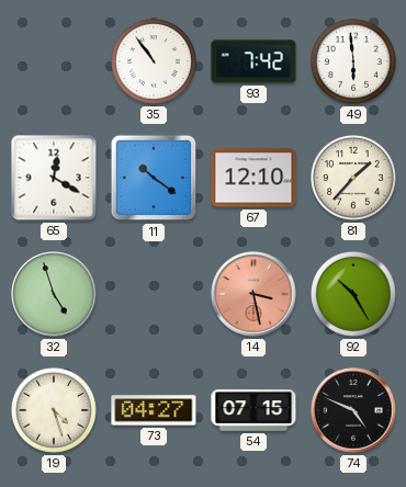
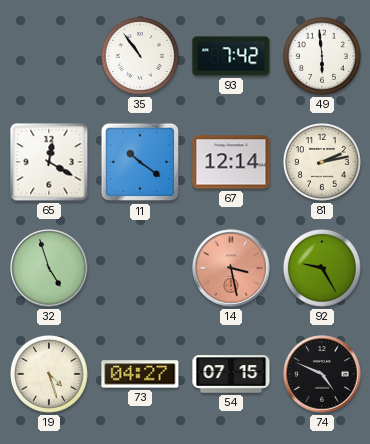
67: 12:10 -> 12:14
81: 1:37 -> 2:13
92: 10:25 -> 9:25
